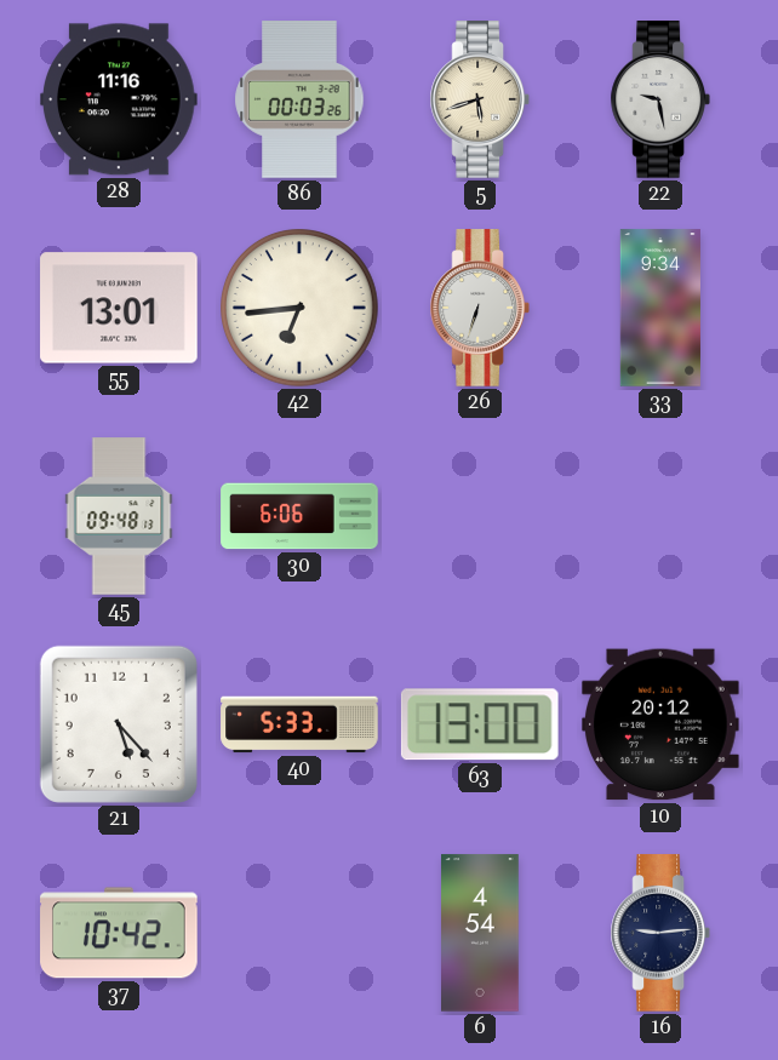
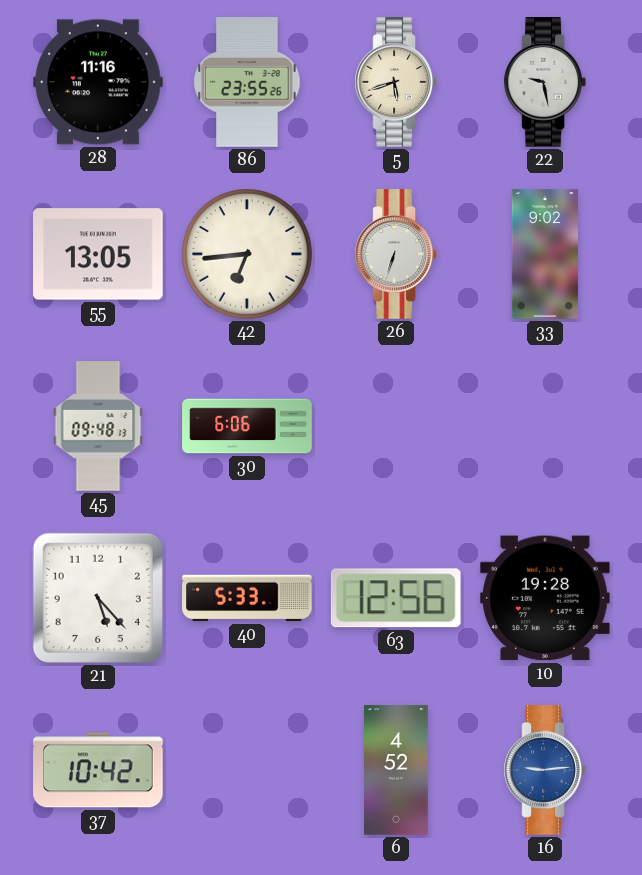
86: 00:03 -> 23:55
55: 13:01 -> 13:05
33: 9:34 -> 9:02
63: 13:00 -> 12:56
10: 20:12 -> 19:28
6: 4:54 -> 4:52
16 dial: navy -> blue
